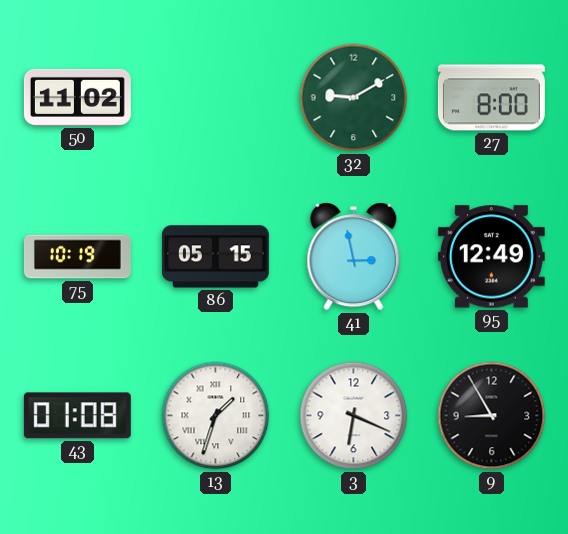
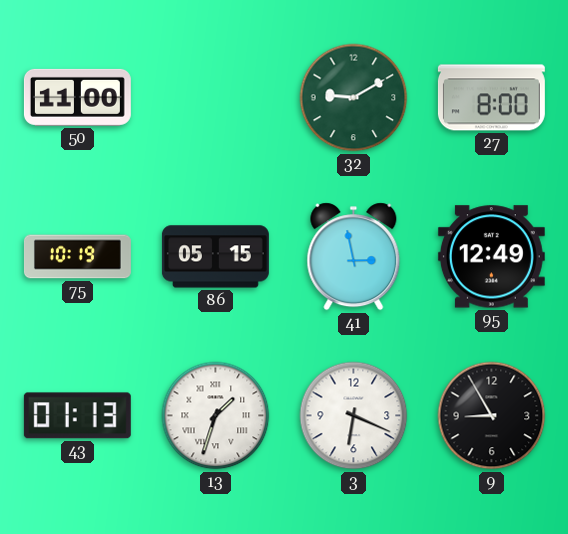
50: 11:02 -> 11:00
43: 01:08 -> 01:13
